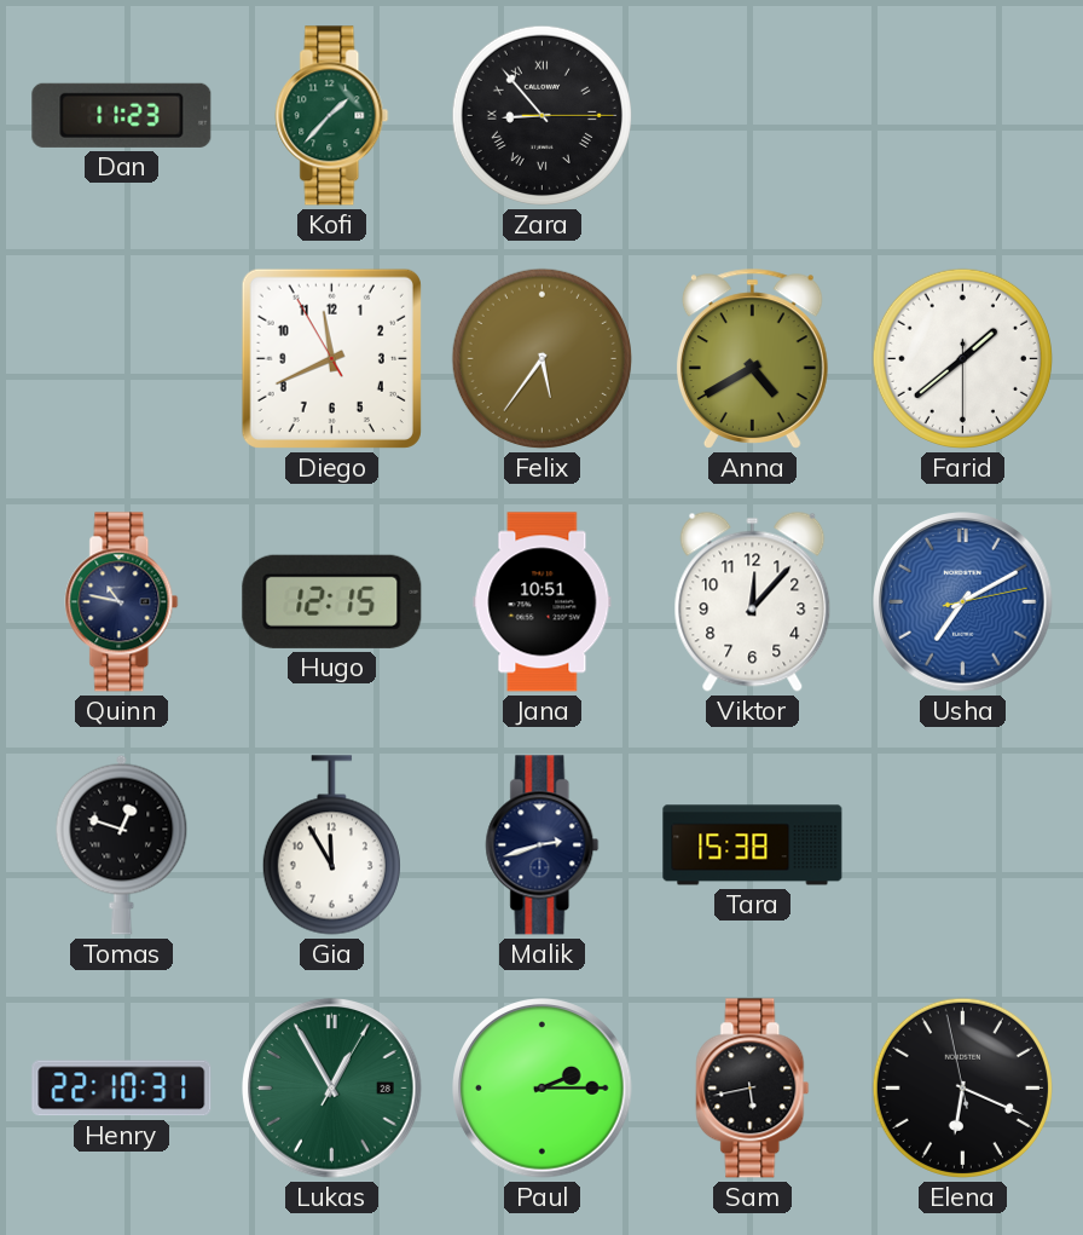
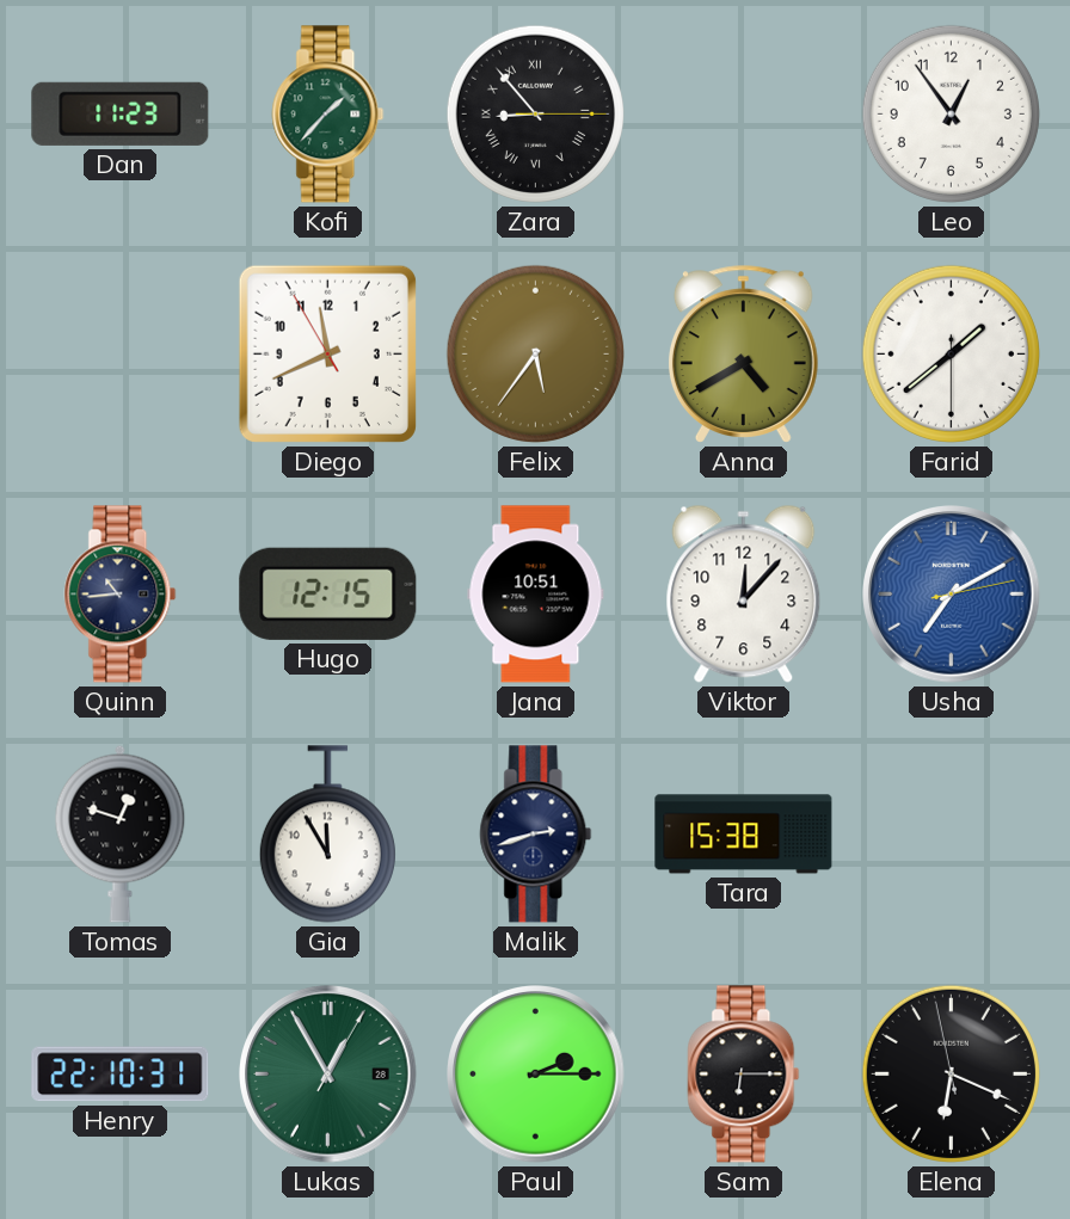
Leo: none -> 12:54
Quinn: 10:47 -> 10:44
Sam: 5:43 -> 6:15
